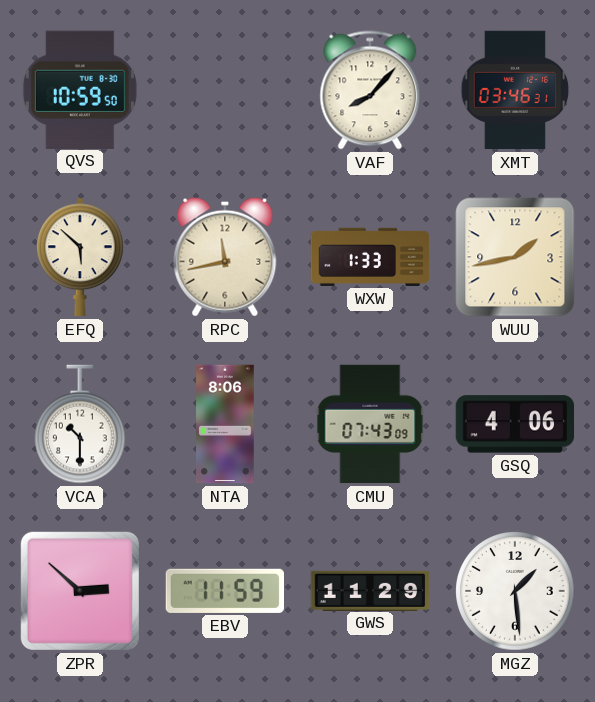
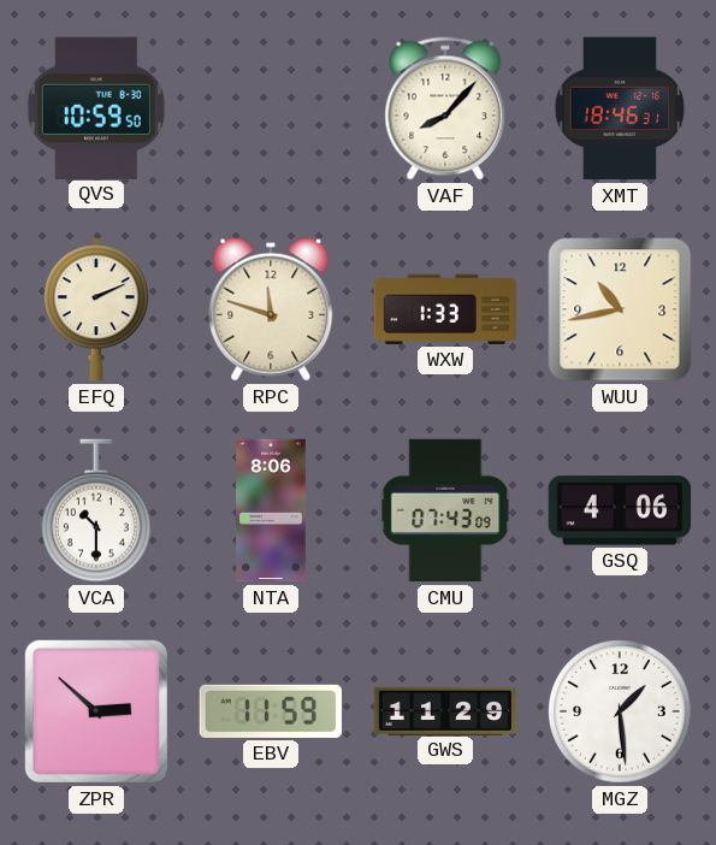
XMT: 03:46 -> 18:46
EFQ: 5:52 -> 2:11
RPC: 11:43 -> 11:48
WUU: 1:43 -> 10:43
